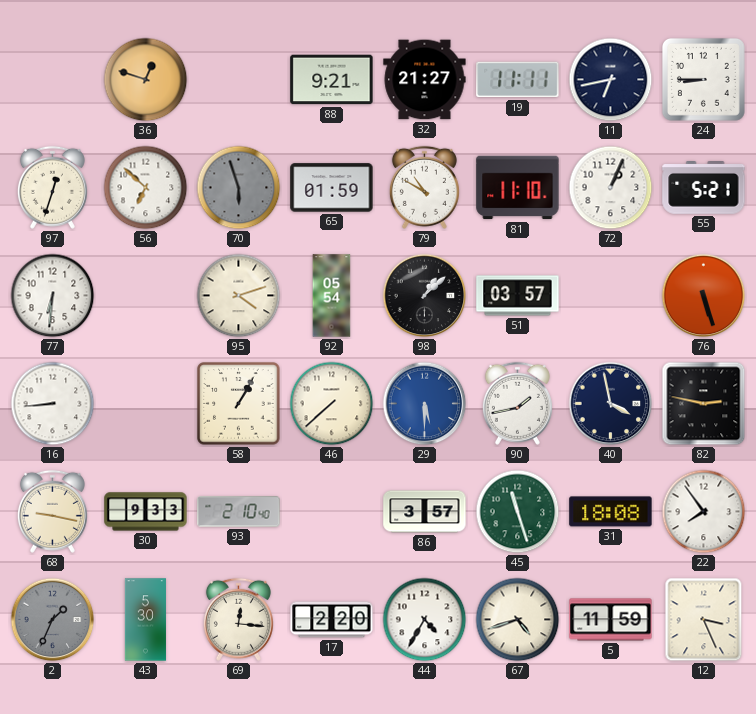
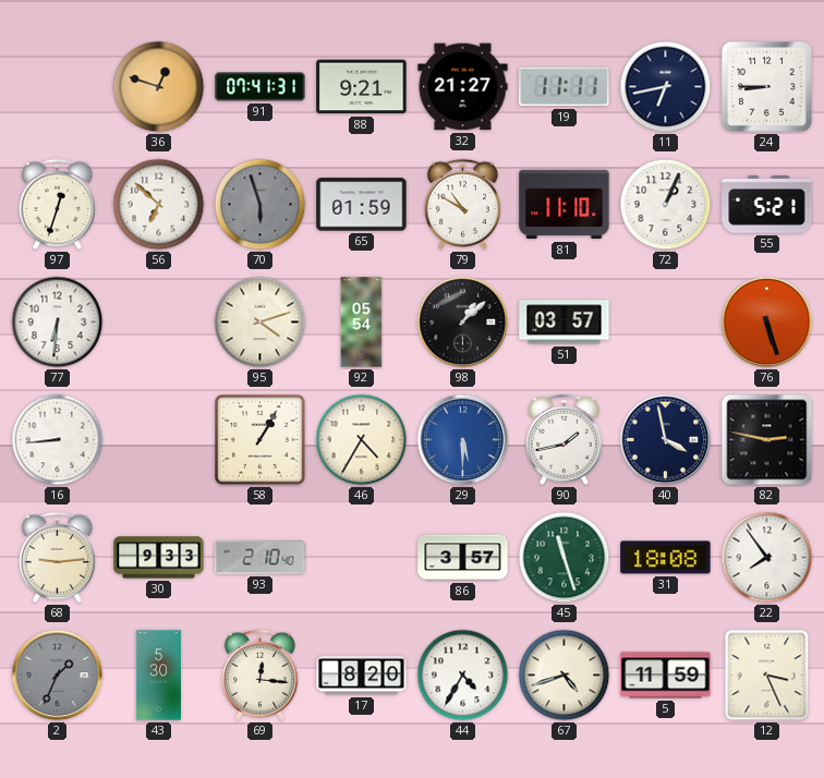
91: none -> 07:41
46: 7:38 -> 4:35
68: 9:17 -> 9:14
17: 2:20 -> 8:20
